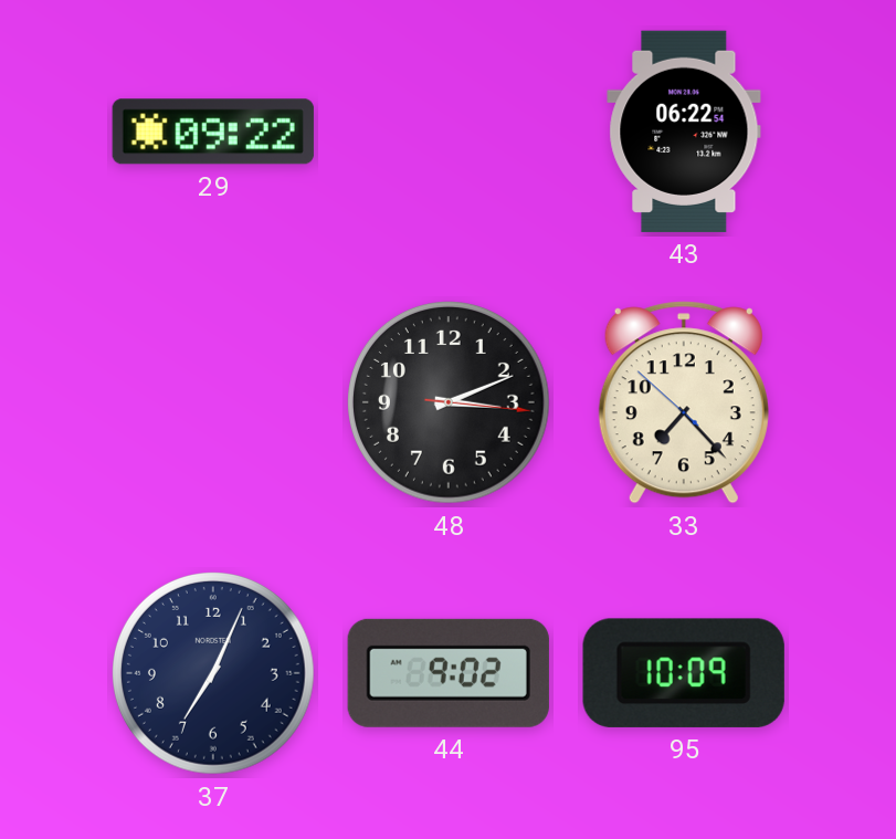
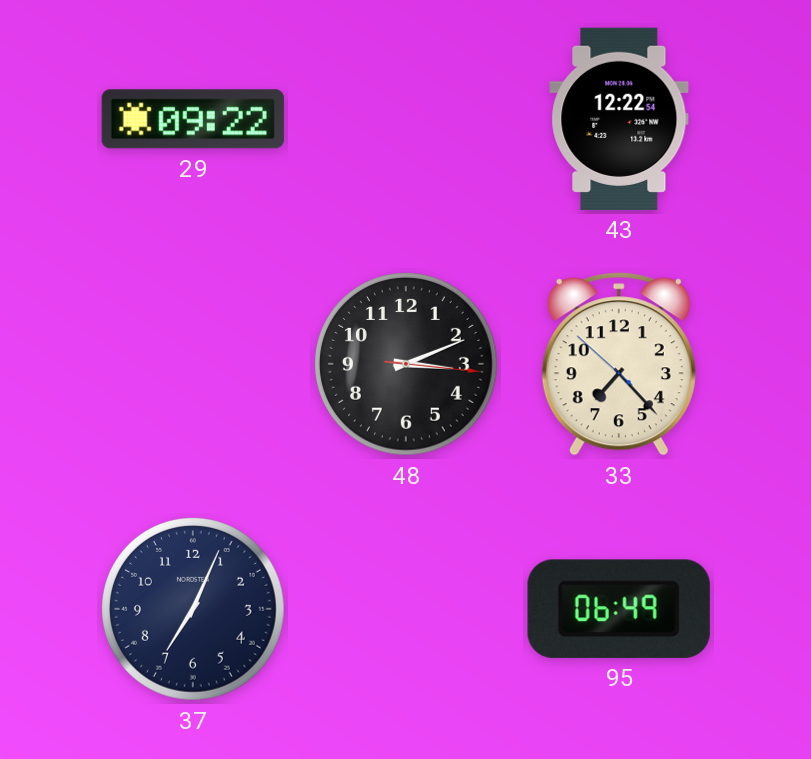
43: 06:22 -> 12:22
44: 9:02 -> none
95: 10:09 -> 06:49
